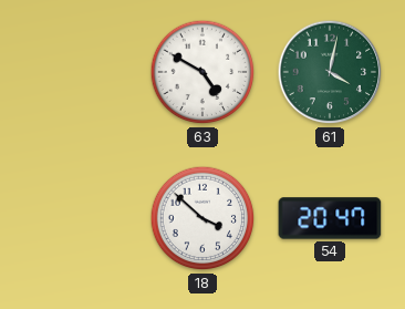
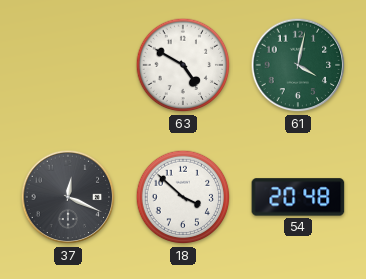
37: none -> 12:19
54: 20:47 -> 20:48
